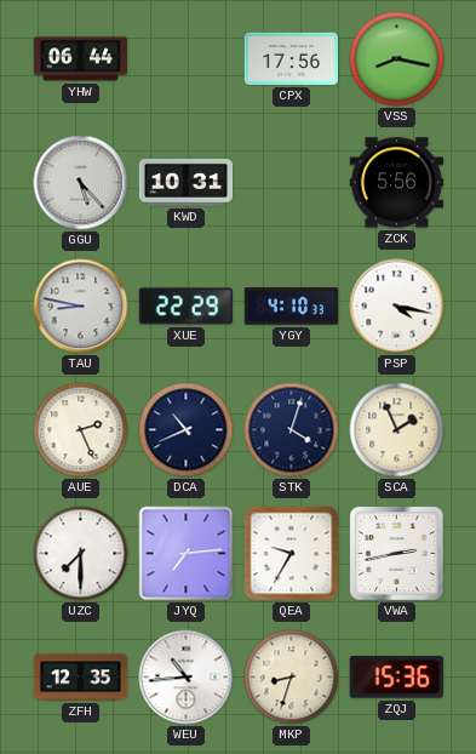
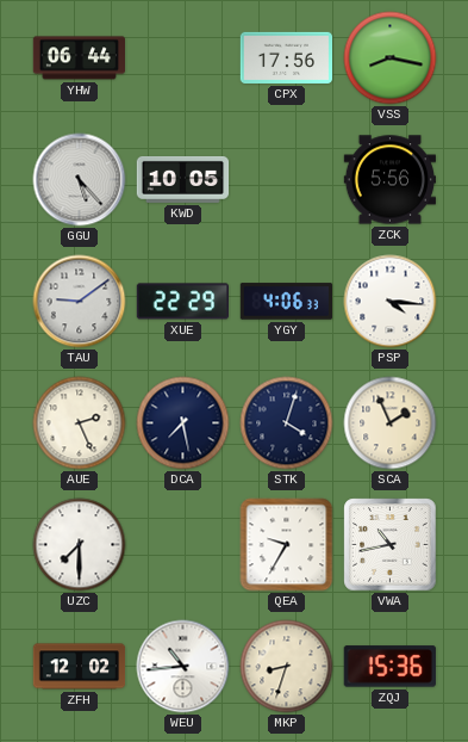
KWD: 10:31 -> 10:05
TAU: 8:47 -> 9:09
YGY: 4:10 -> 4:06
PSP: 4:17 -> 4:16
DCA: 10:41 -> 7:28
JYQ: 7:14 -> none
VWA: 2:43 -> 10:43
ZFH: 12:35 -> 12:02
